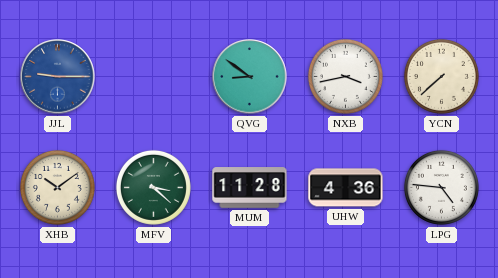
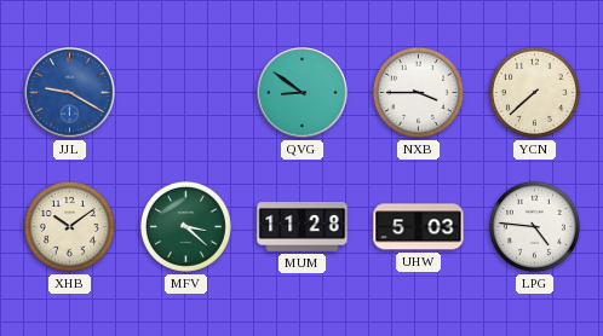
JJL: 9:15 -> 9:20
NXB: 3:43 -> 3:45
UHW: 4:36 -> 5:03
